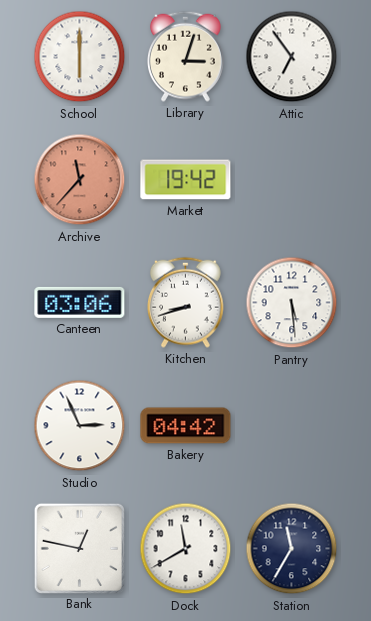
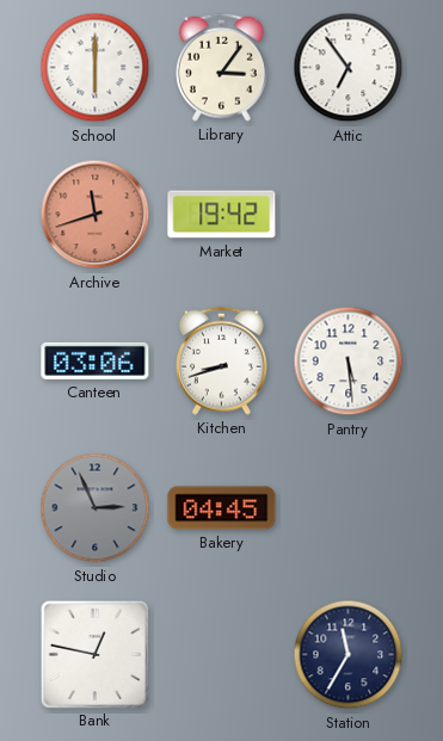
Library: 3:03 -> 3:06
Archive: 11:37 -> 11:42
Studio dial: white -> grey
Bakery: 04:42 -> 04:45
Dock: 11:40 -> none
